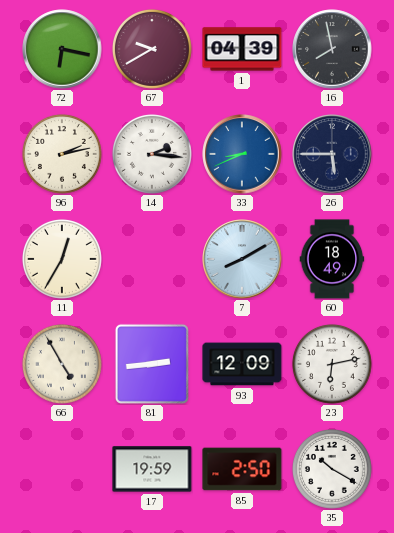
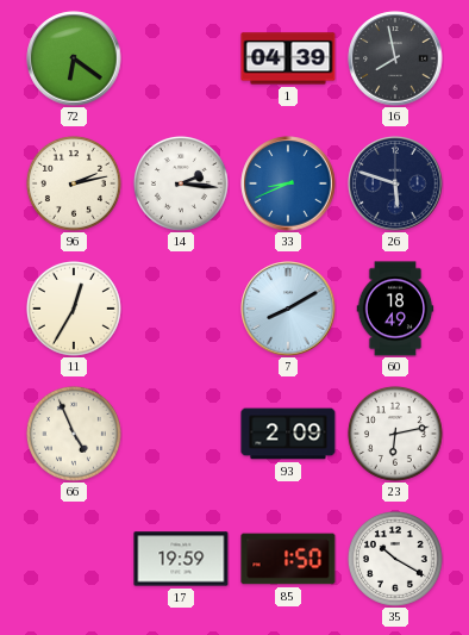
72: 6:17 -> 6:21
67: 9:40 -> none
26: 5:45 -> 5:48
66: 4:55 -> 4:56
81: 2:44 -> none
93: 12:09 -> 2:09
85: 2:50 -> 1:50
